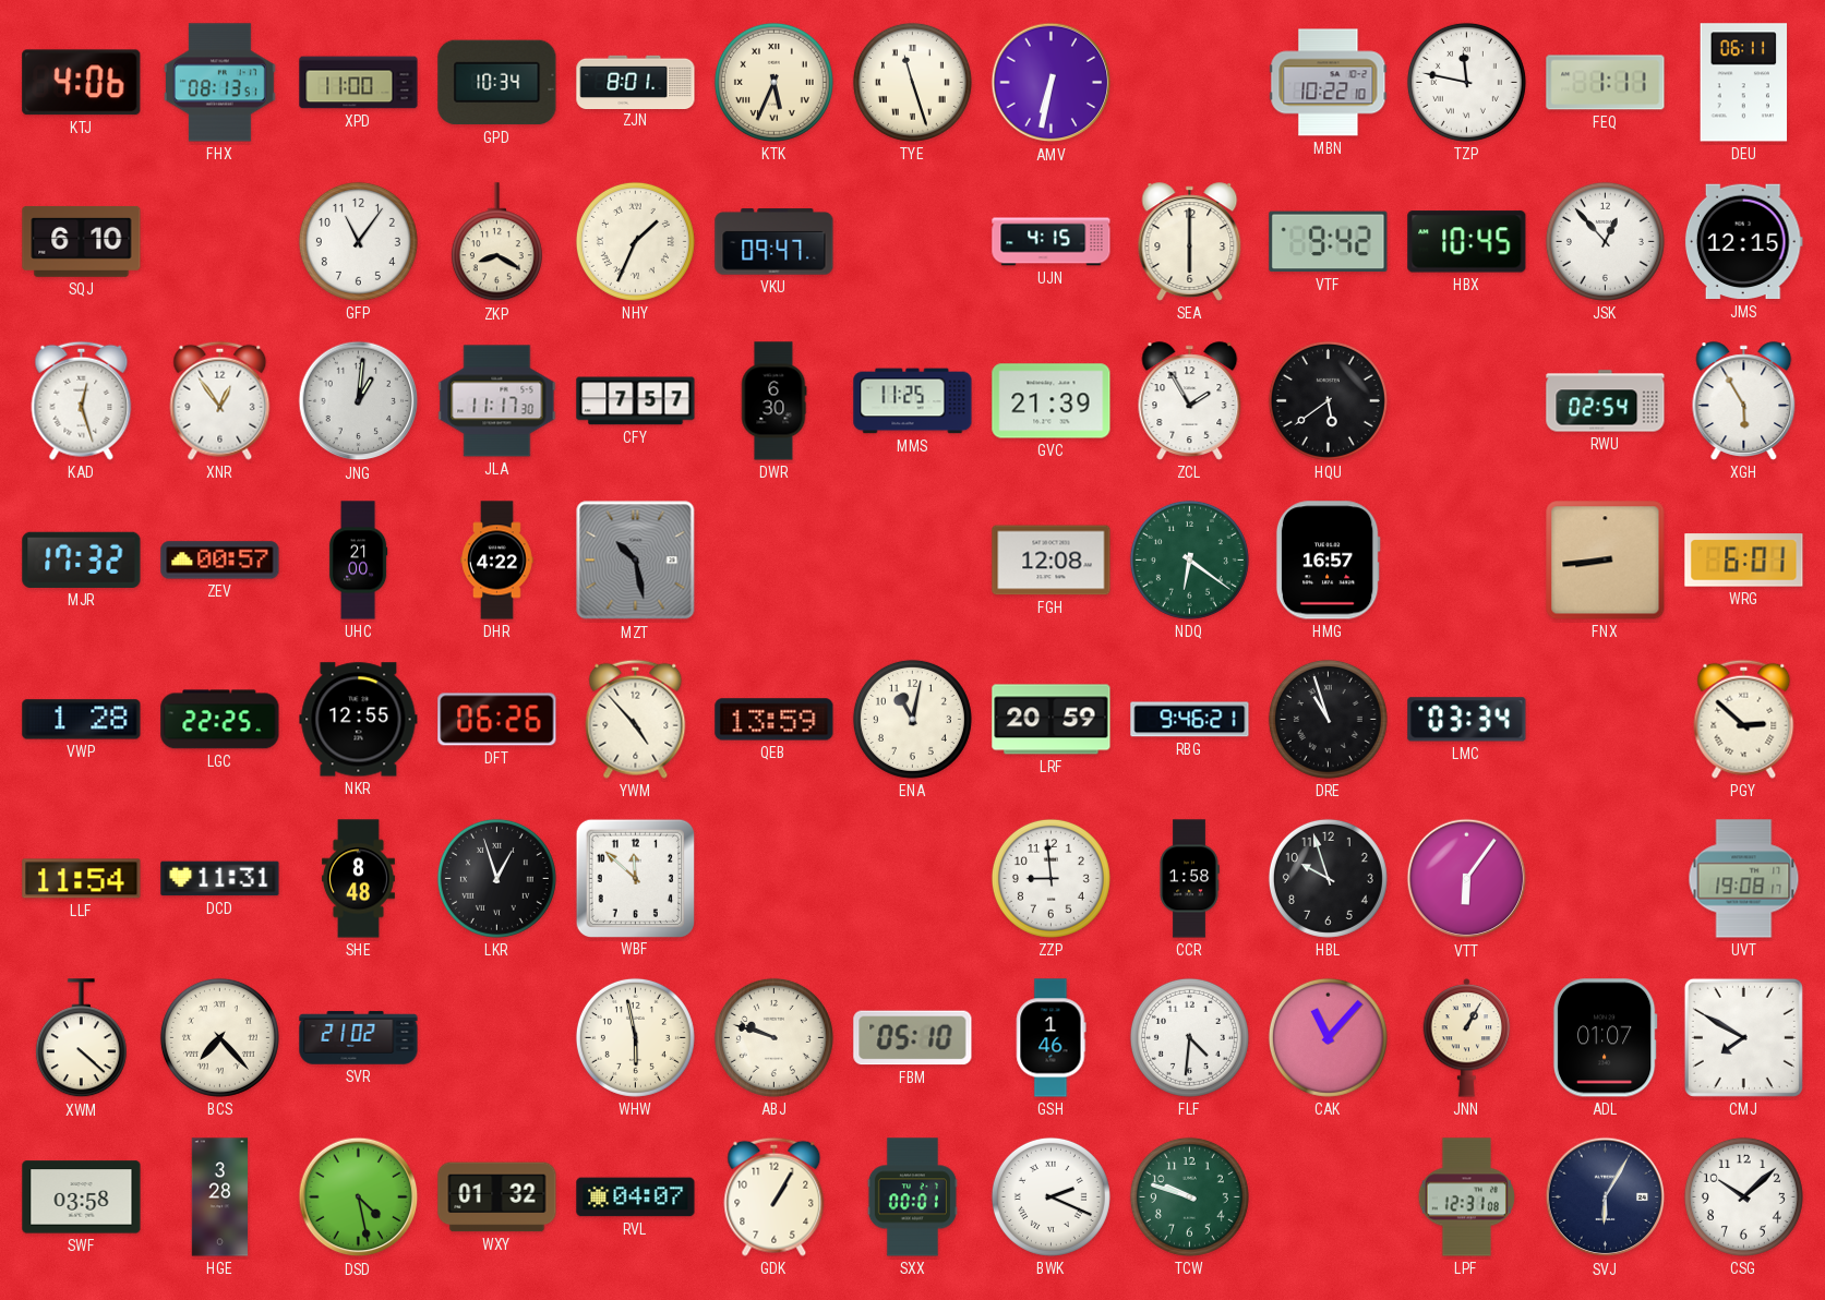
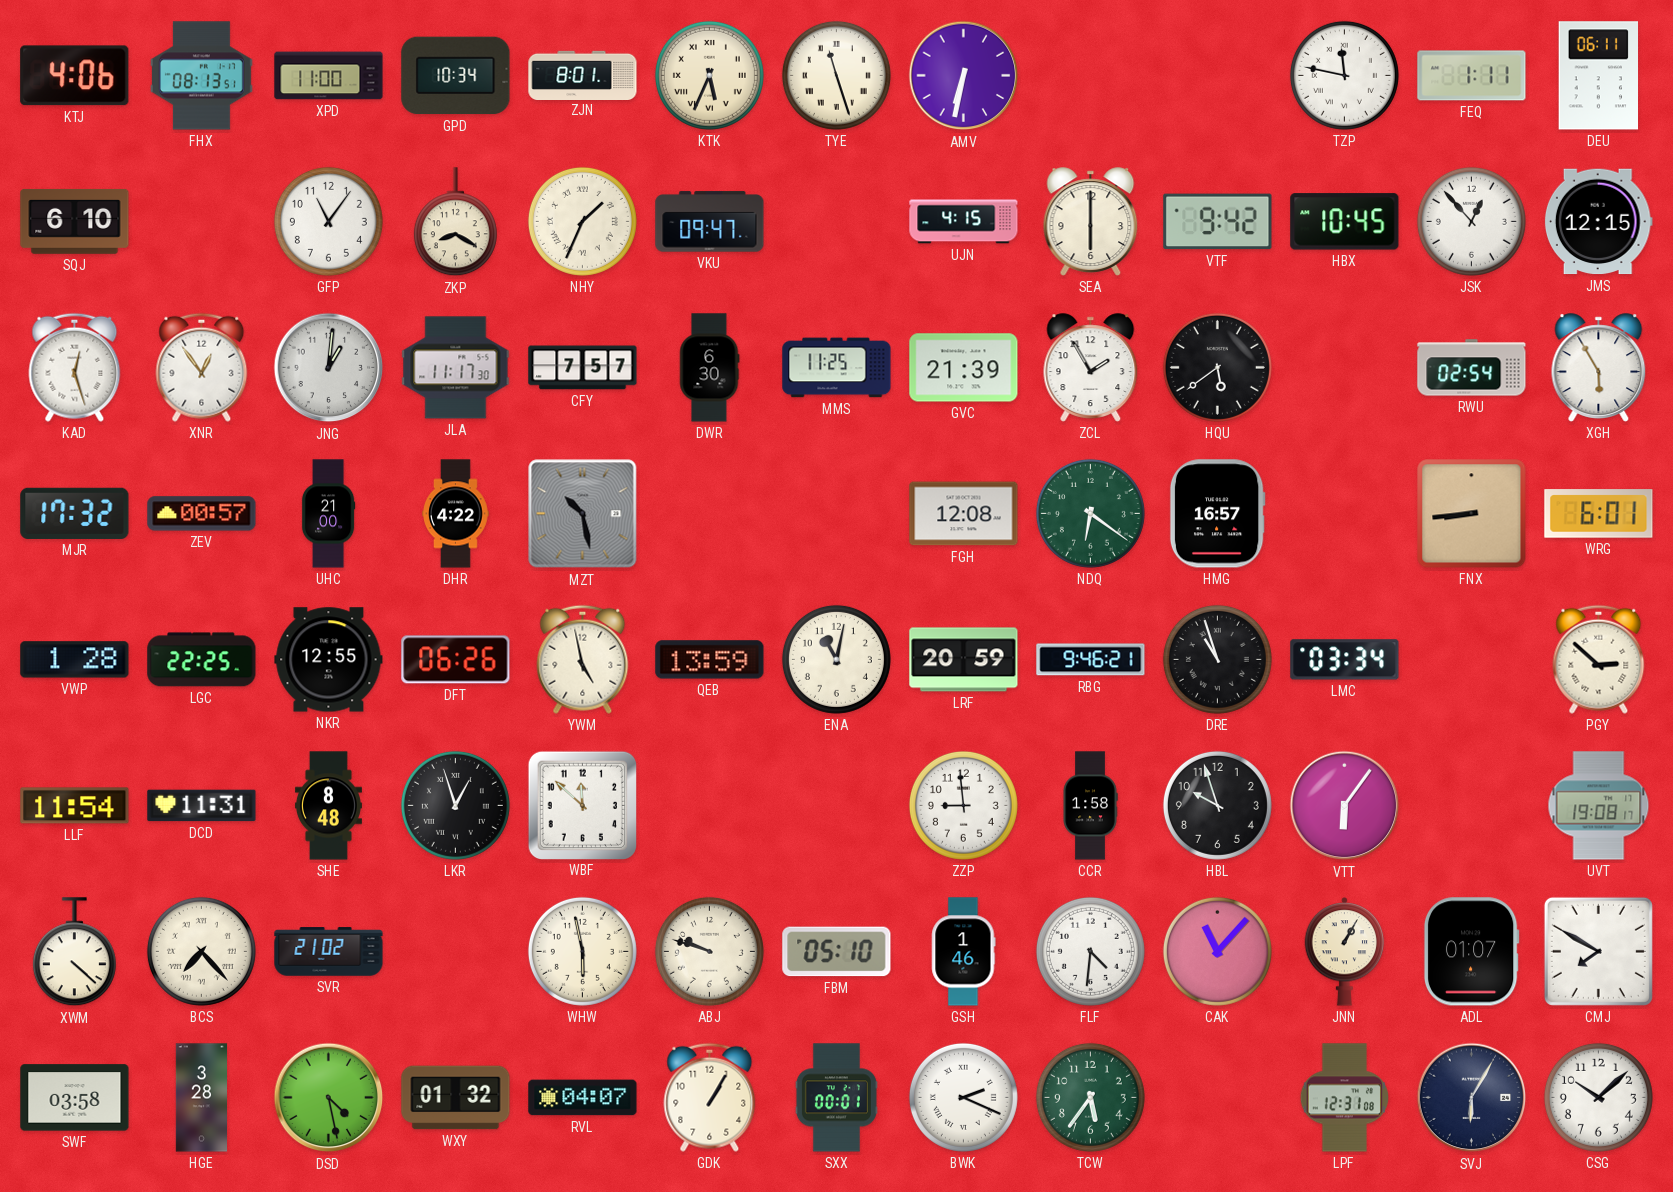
MBN: 10:22 -> none
YWM: 4:53 -> 4:58
TCW: 9:48 -> 5:36
